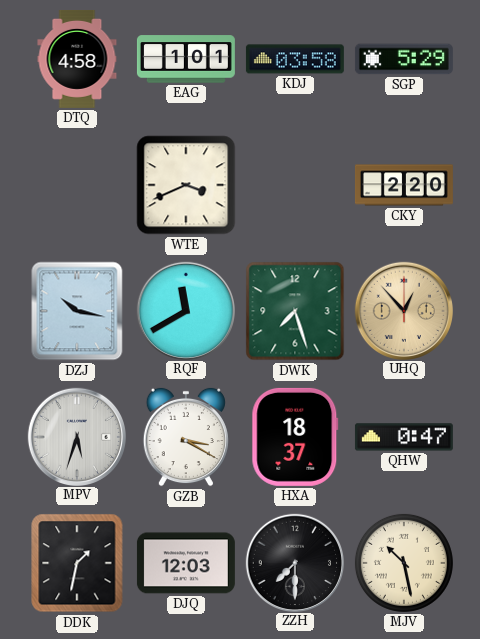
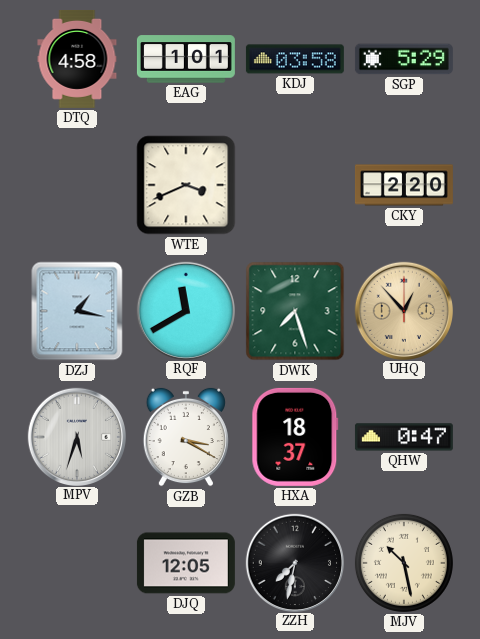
DZJ: 10:17 -> 1:17
DDK: 1:32 -> none
DJQ: 12:03 -> 12:05
ZZH: 7:30 -> 7:32
